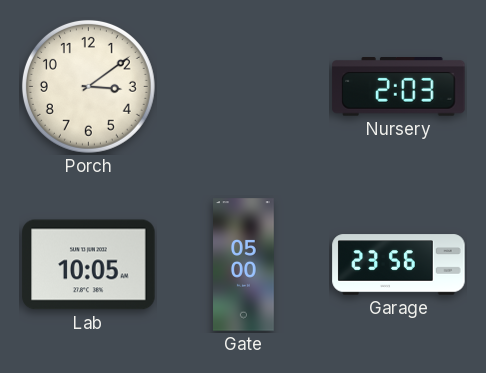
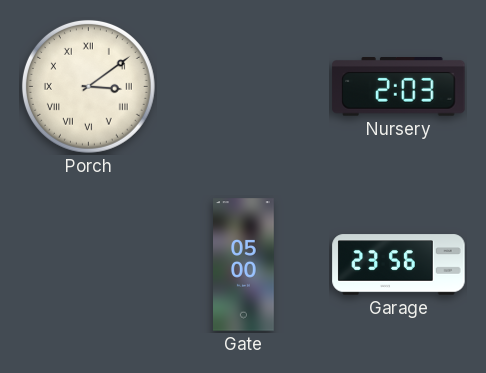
Porch numerals: Arabic -> Roman
Lab: 10:05 -> none
